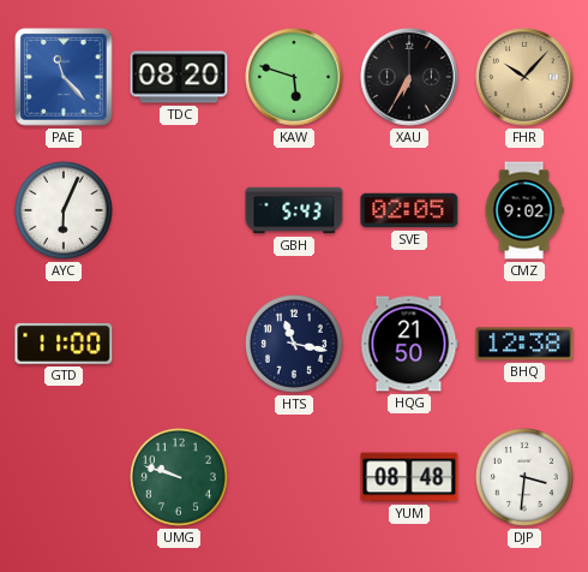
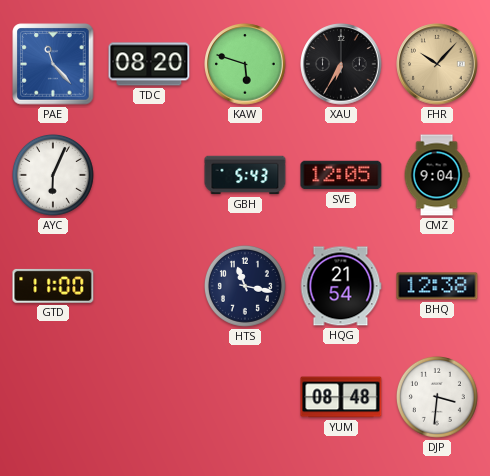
SVE: 02:05 -> 12:05
CMZ: 9:02 -> 9:04
HQG: 21:50 -> 21:54
UMG: 9:48 -> none
